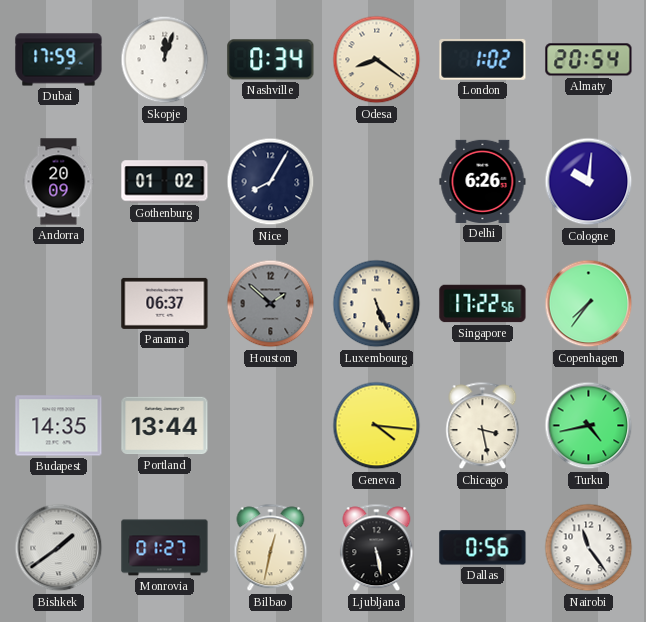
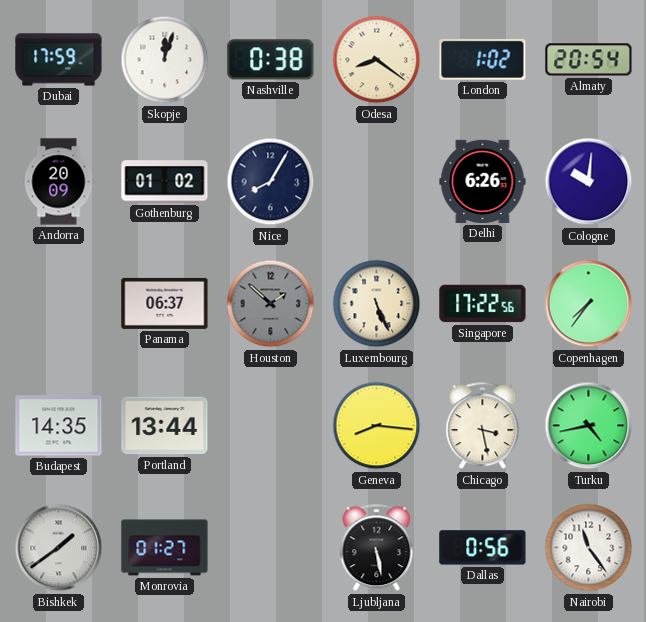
Nashville: 0:34 -> 0:38
Geneva: 4:16 -> 8:16
Bilbao: 12:32 -> none
